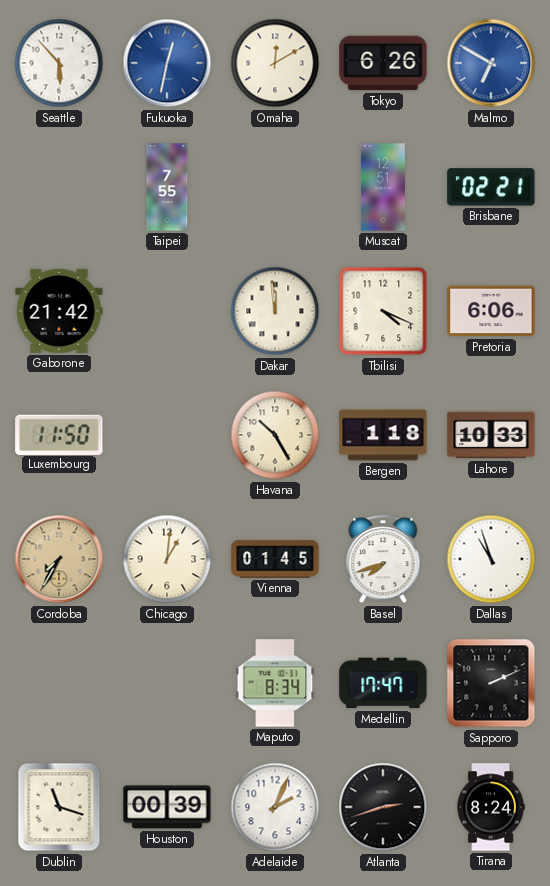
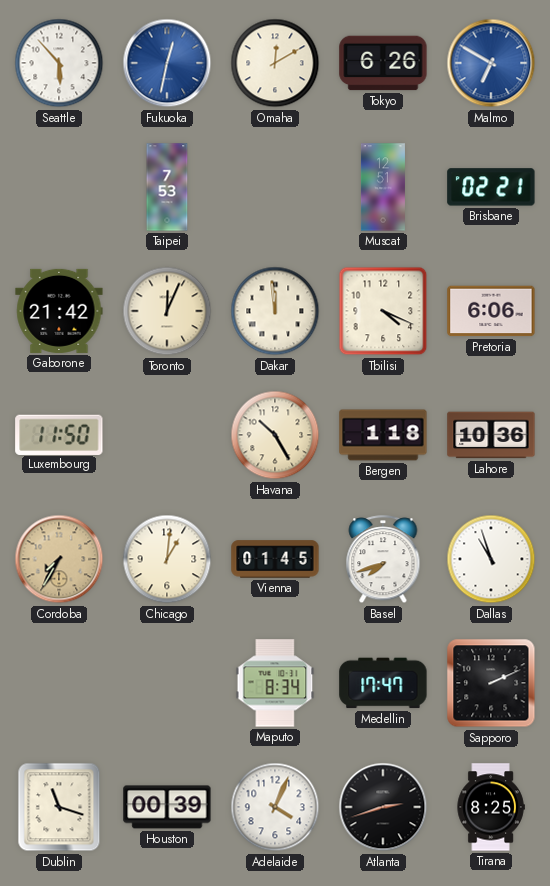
Taipei: 7:55 -> 7:53
Toronto: none -> 12:04
Lahore: 10:33 -> 10:36
Adelaide: 2:04 -> 4:04
Tirana: 8:24 -> 8:25
